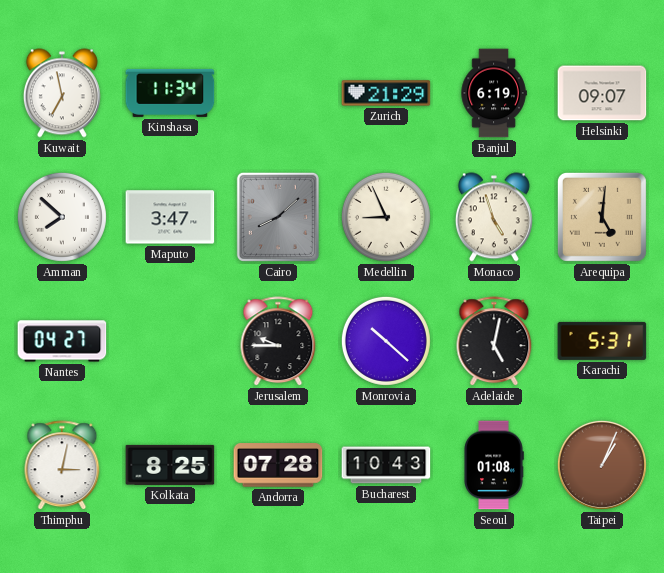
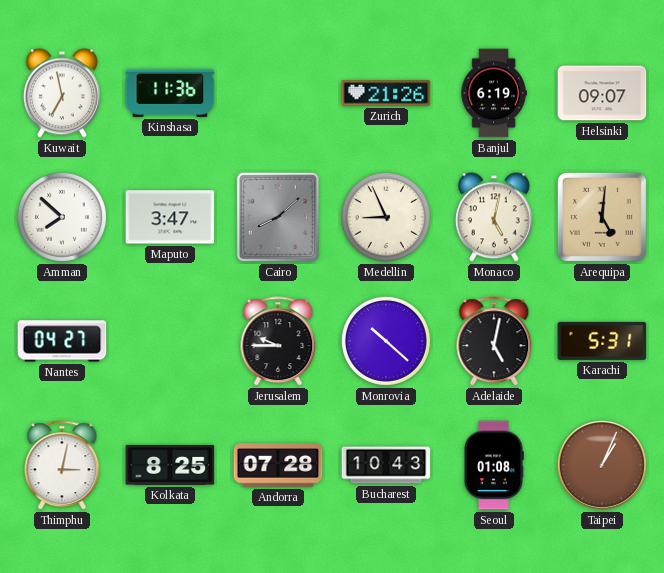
Kinshasa: 11:34 -> 11:36
Zurich: 21:29 -> 21:26
Monaco: 4:57 -> 5:02
